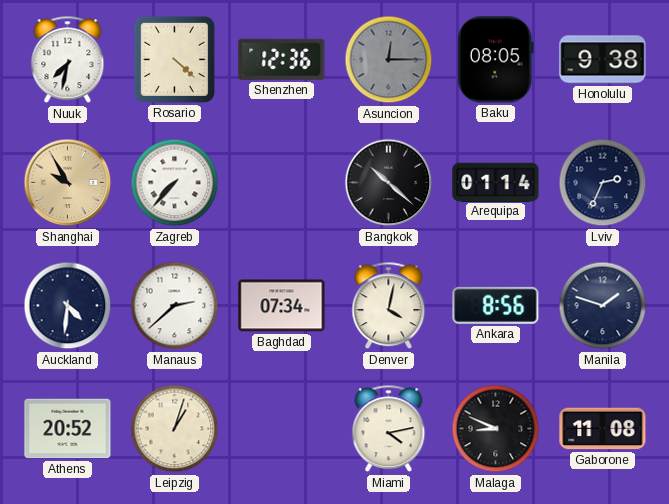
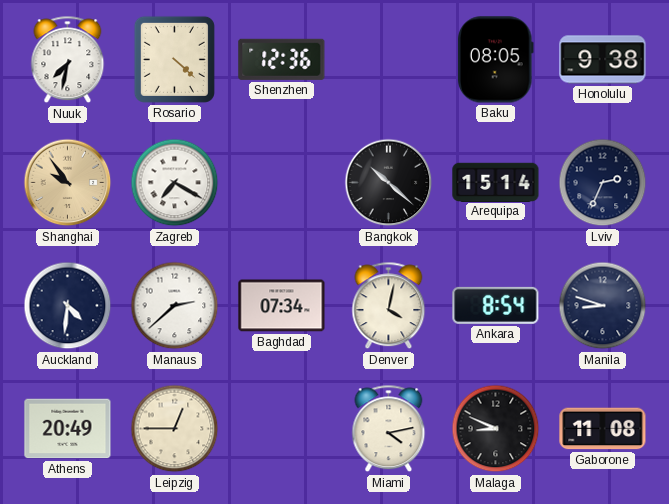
Asuncion: 12:15 -> none
Shanghai: 9:55 -> 9:54
Zagreb: 7:37 -> 7:20
Arequipa: 01:14 -> 15:14
Ankara: 8:56 -> 8:54
Manila: 1:48 -> 8:48
Athens: 20:52 -> 20:49
Leipzig: 1:03 -> 12:45
